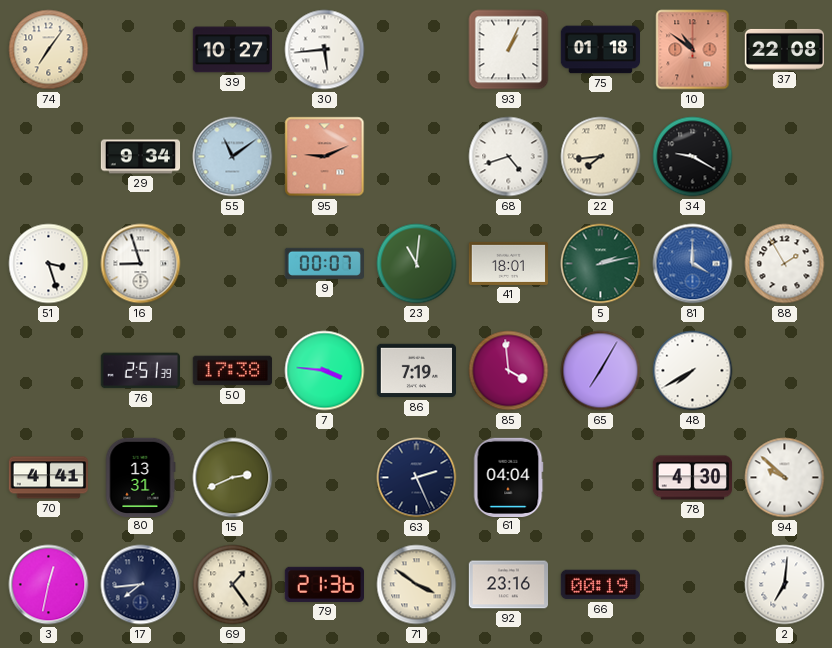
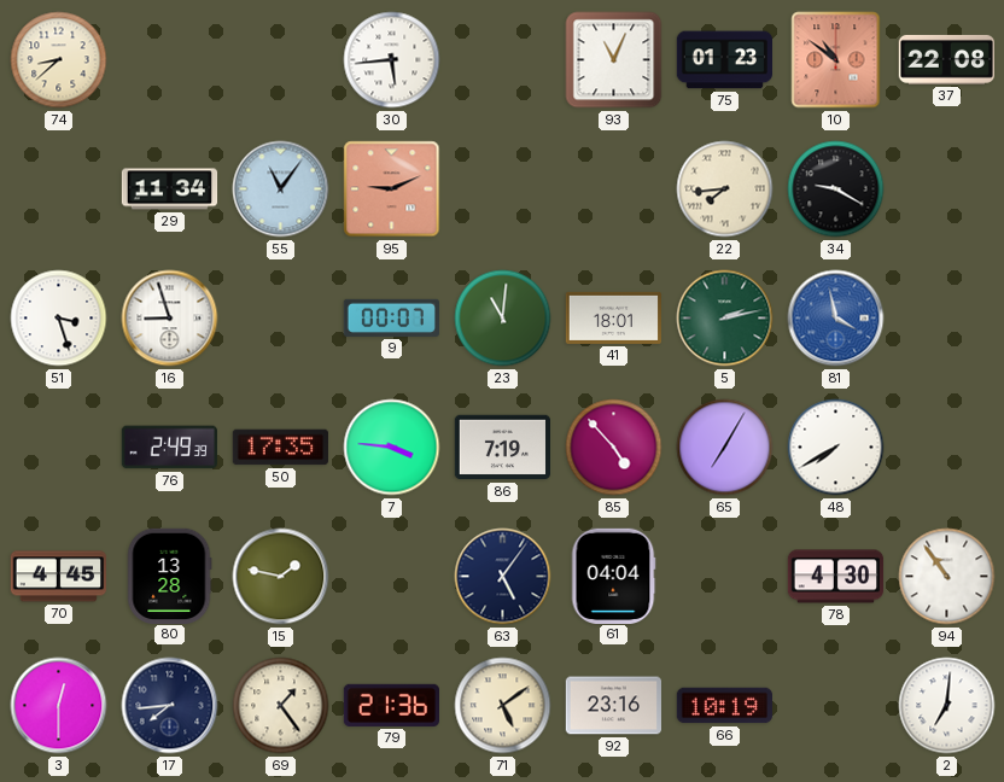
74: 7:06 -> 8:38
39: 10:27 -> none
93: 1:04 -> 11:04
75: 01:18 -> 01:23
29: 9:34 -> 11:34
55: 11:09 -> 11:06
68: 4:42 -> none
81: 4:00 -> 3:58
88: 1:55 -> none
76: 2:51 -> 2:49
50: 17:38 -> 17:35
85: 3:59 -> 4:53
70: 4:41 -> 4:45
80: 13:31 -> 13:28
15: 2:41 -> 1:47
63: 2:26 -> 5:06
94: 9:52 -> 10:54
3: 12:32 -> 12:30
71: 3:51 -> 5:09
66: 00:19 -> 10:19
